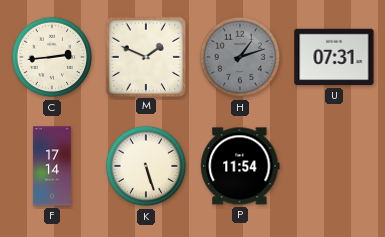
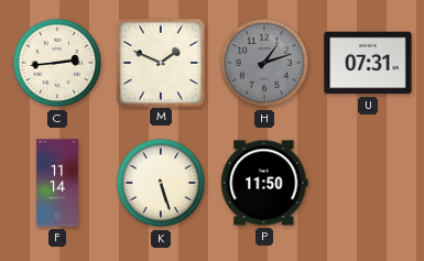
F: 17:14 -> 11:14
P: 11:54 -> 11:50
